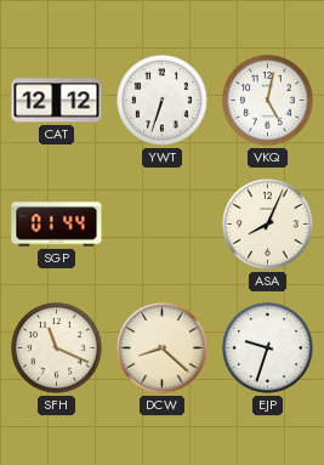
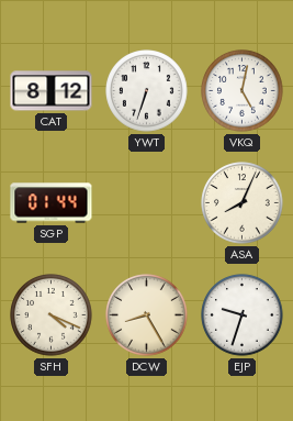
CAT: 12:12 -> 8:12
SFH: 11:19 -> 4:19
DCW: 8:22 -> 8:25
